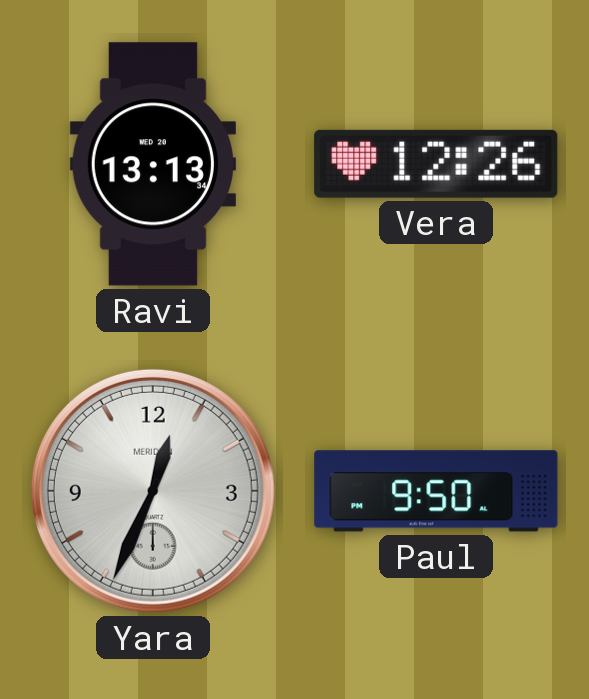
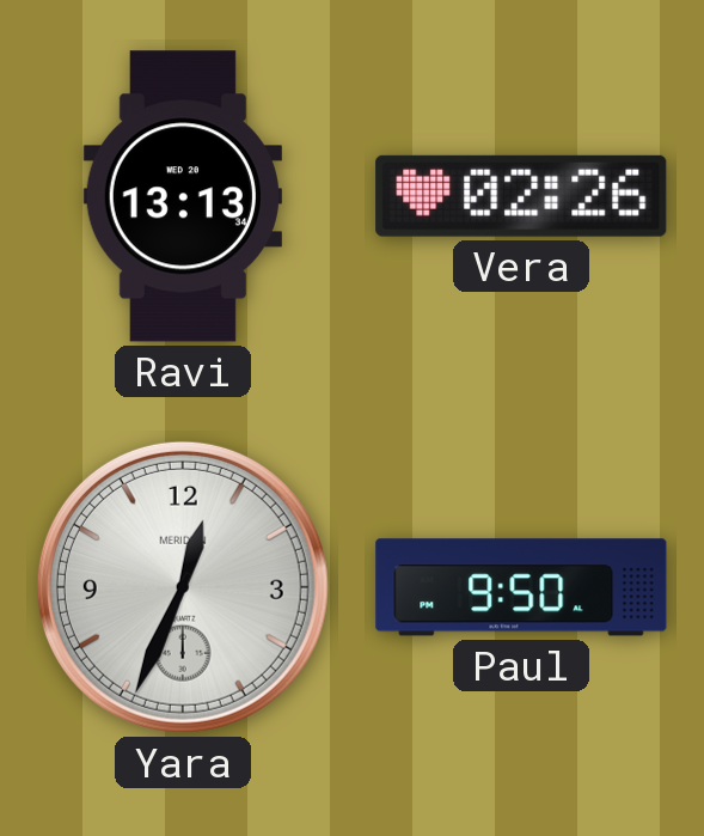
Vera: 12:26 -> 02:26
